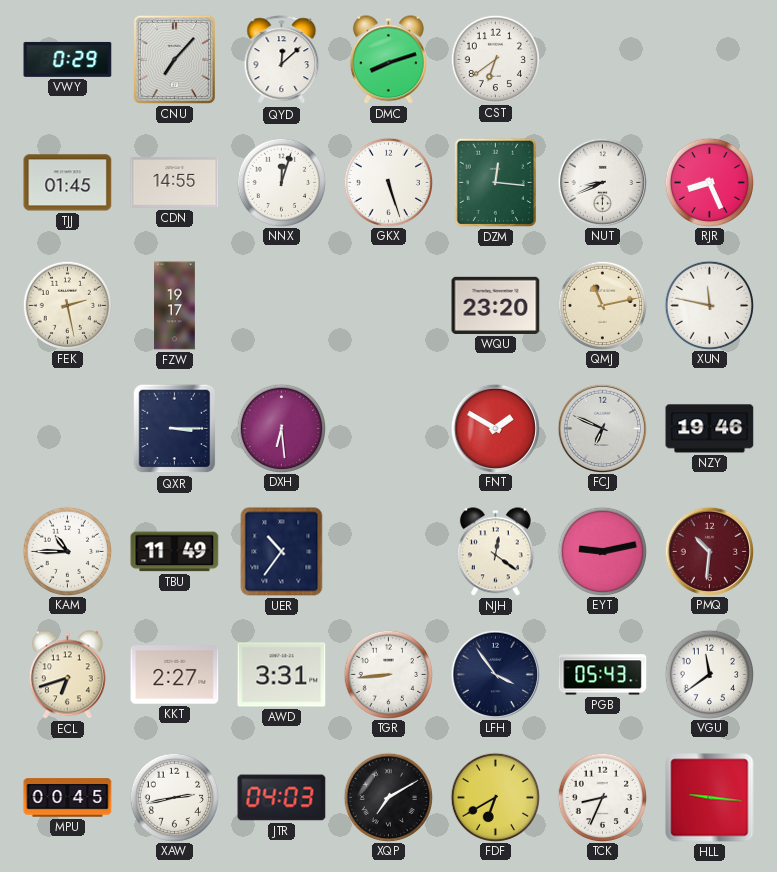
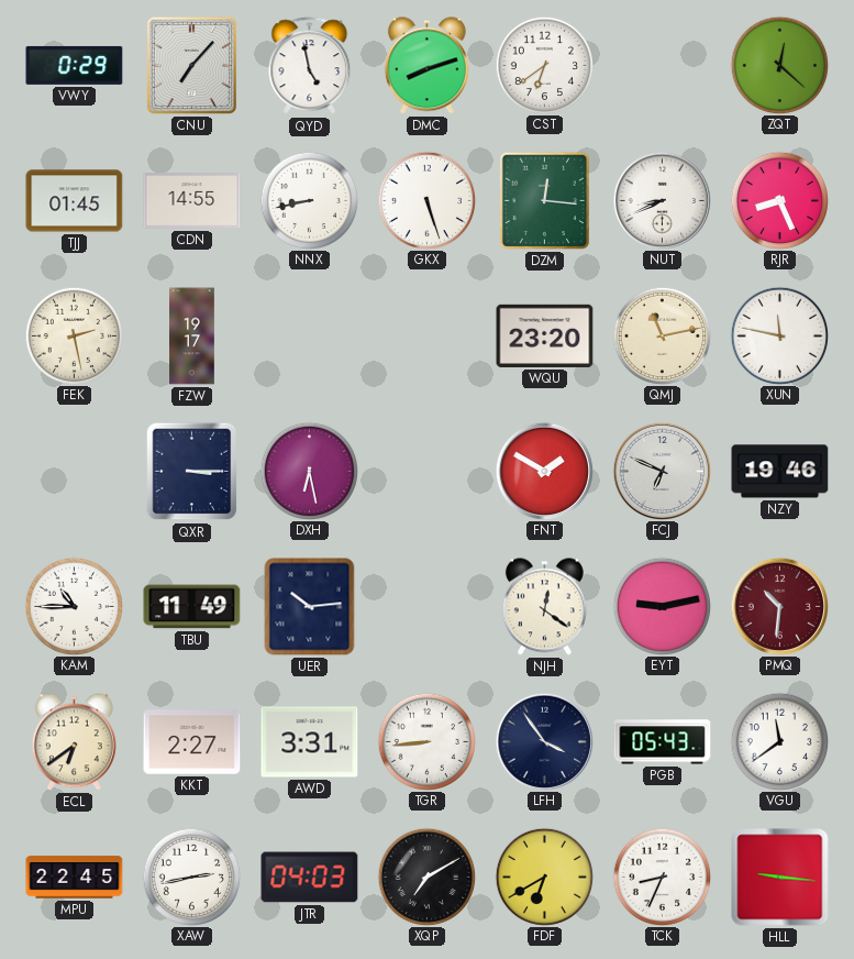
QYD: 12:08 -> 4:58
ZQT: none -> 12:22
NNX: 12:03 -> 8:43
DXH: 6:29 -> 6:28
UER: 10:36 -> 10:14
ECL: 6:42 -> 6:39
MPU: 00:45 -> 22:45
